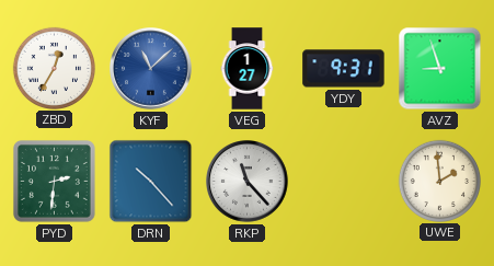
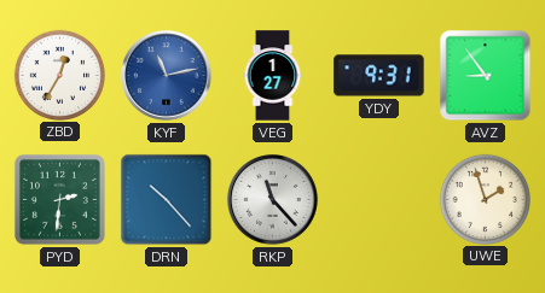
KYF: 11:08 -> 11:13
AVZ: 8:57 -> 8:54
UWE: 1:59 -> 1:57
